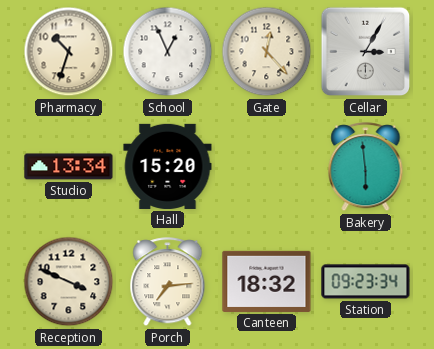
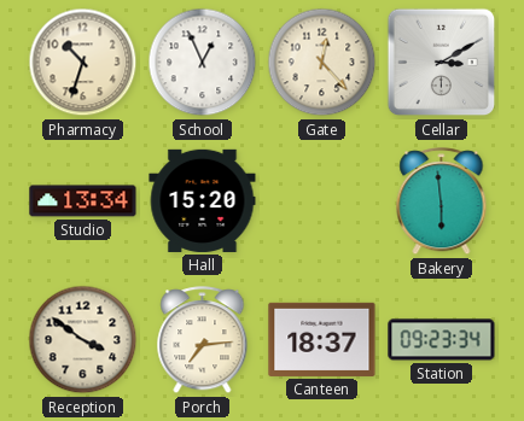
Cellar: 3:05 -> 3:10
Reception: 3:49 -> 3:51
Canteen: 18:32 -> 18:37
